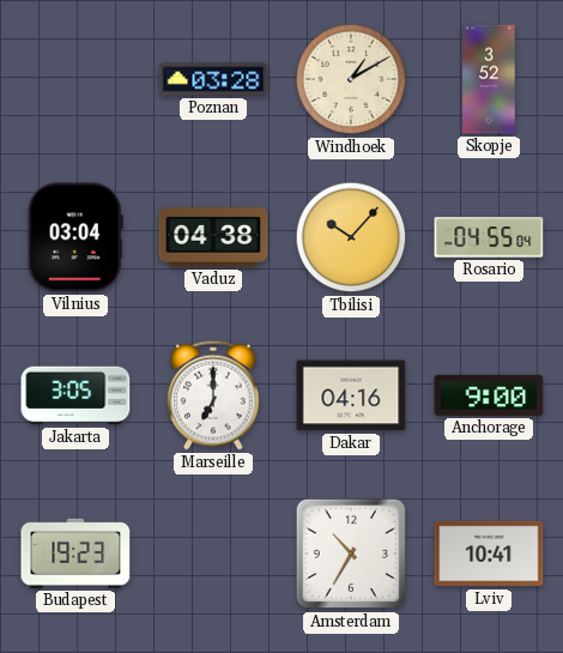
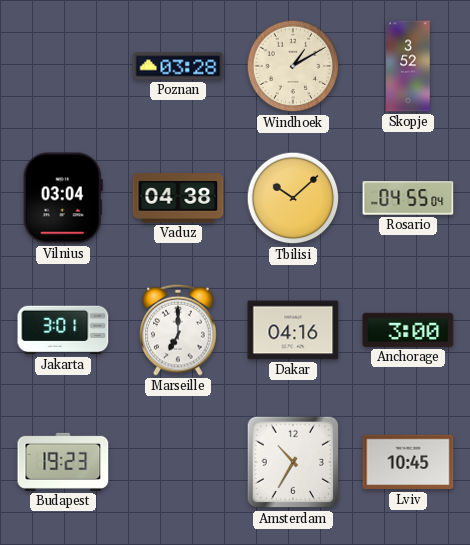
Tbilisi: 10:07 -> 10:08
Jakarta: 3:05 -> 3:01
Anchorage: 9:00 -> 3:00
Lviv: 10:41 -> 10:45
